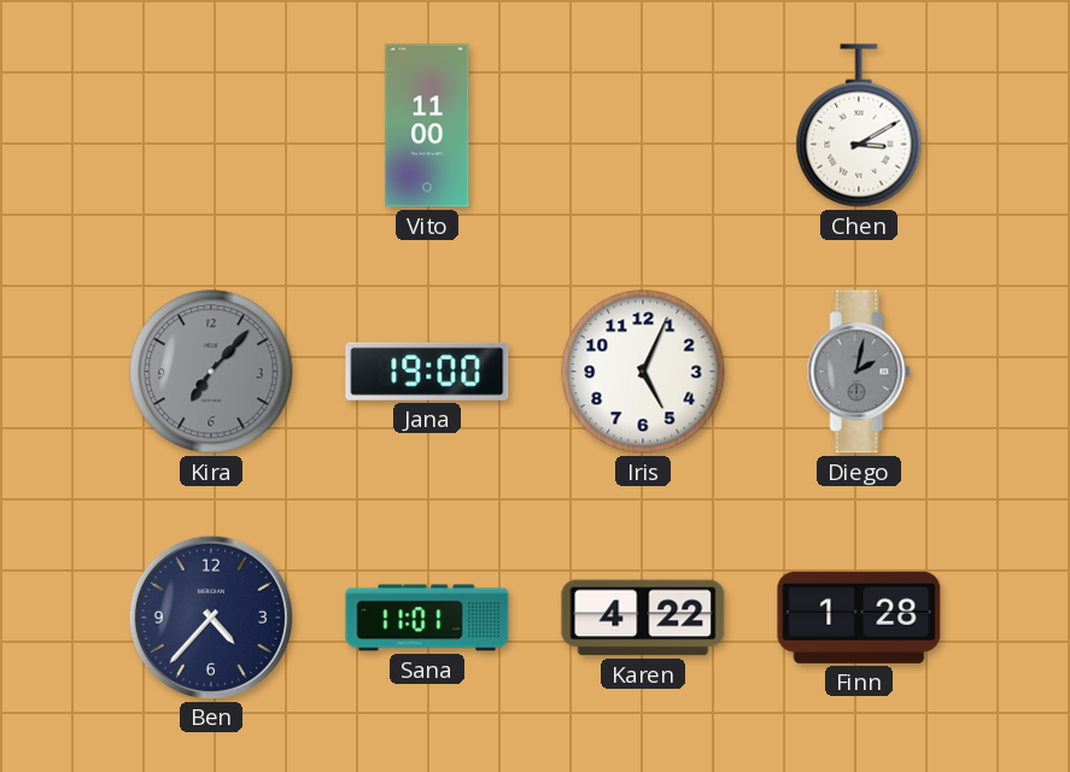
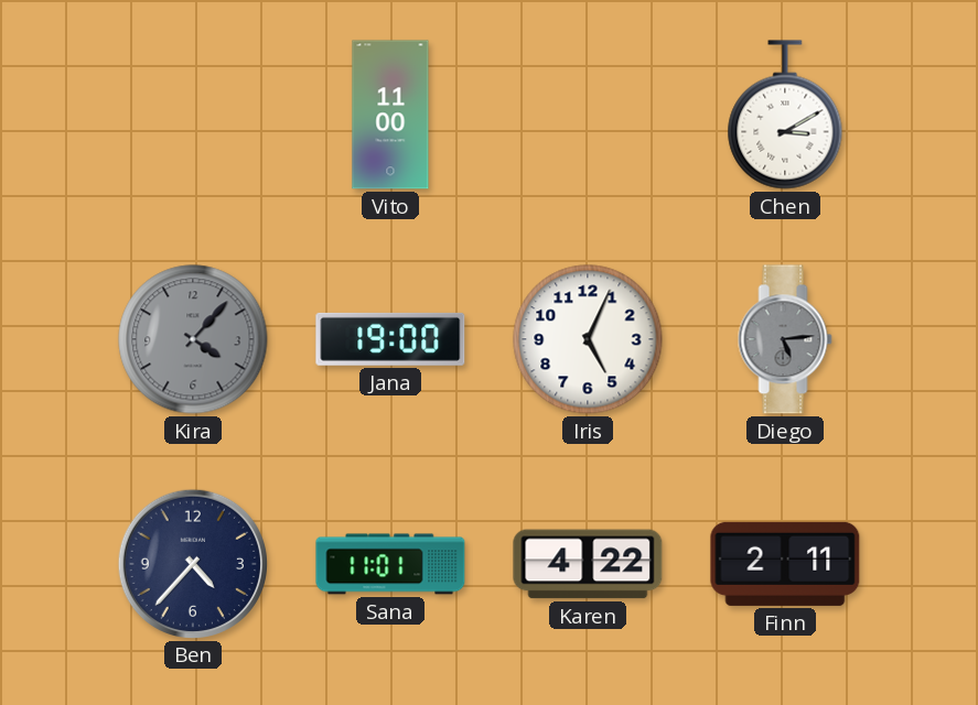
Kira: 7:07 -> 4:07
Diego: 2:02 -> 5:14
Finn: 1:28 -> 2:11
